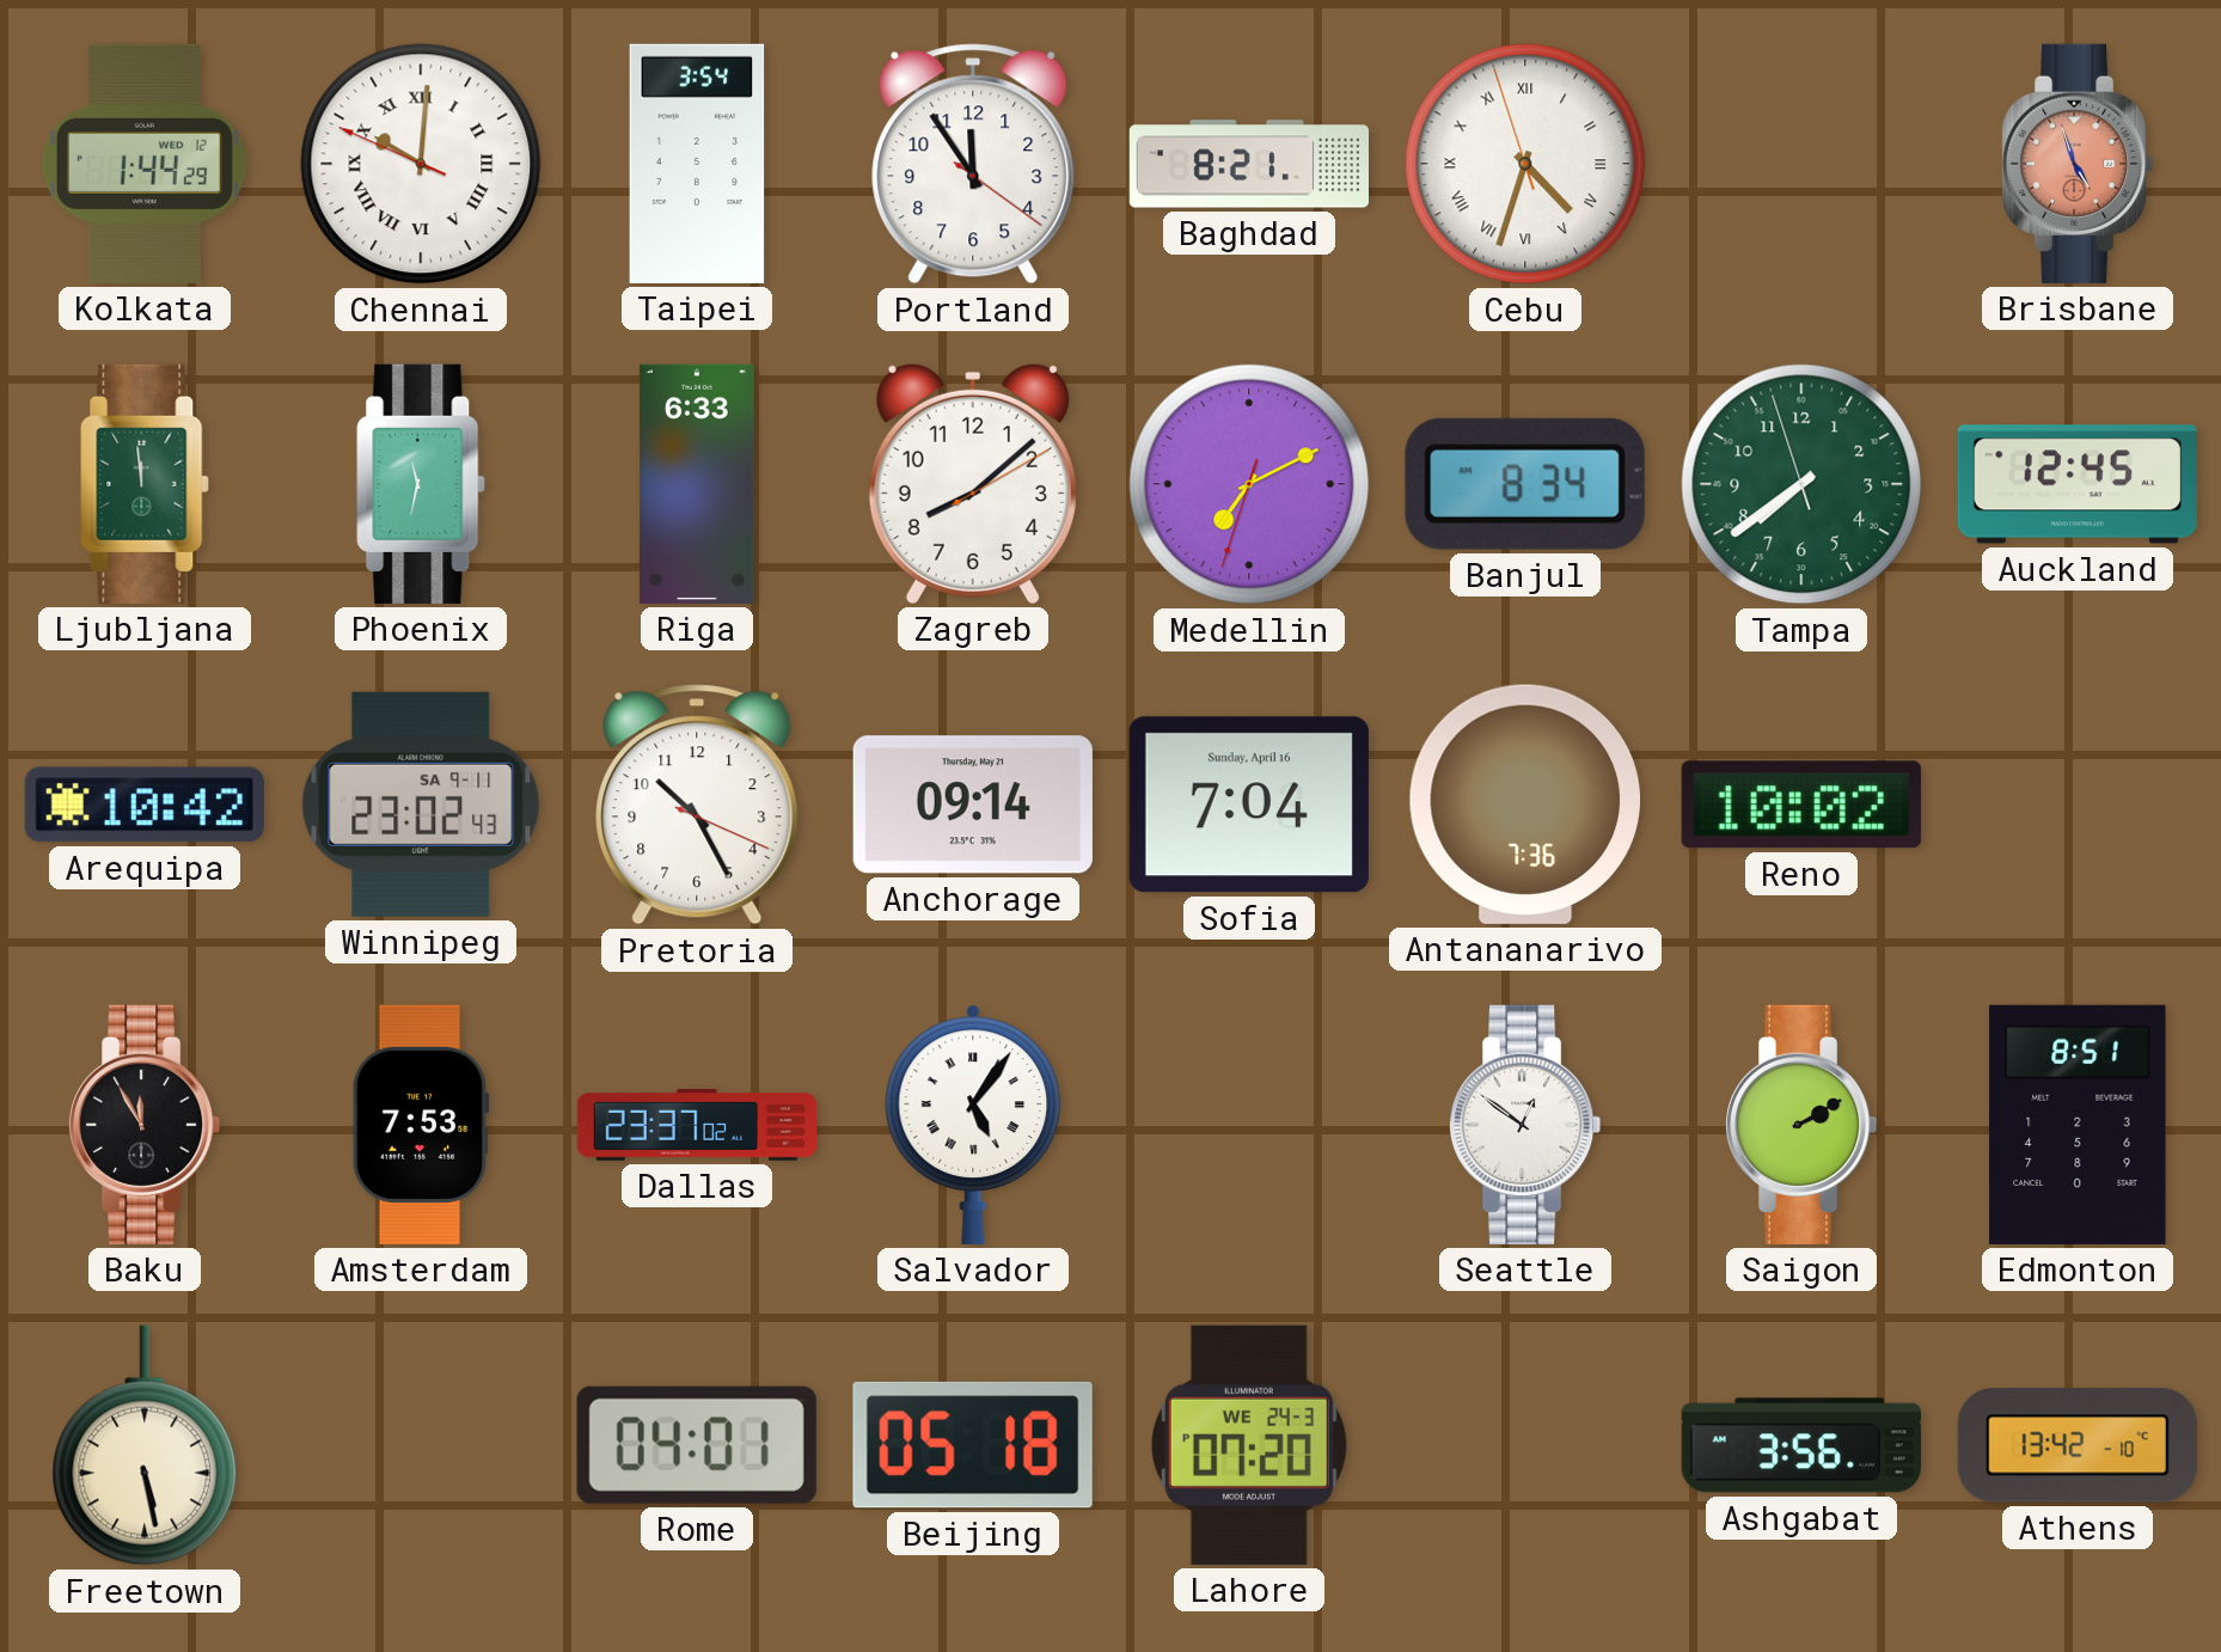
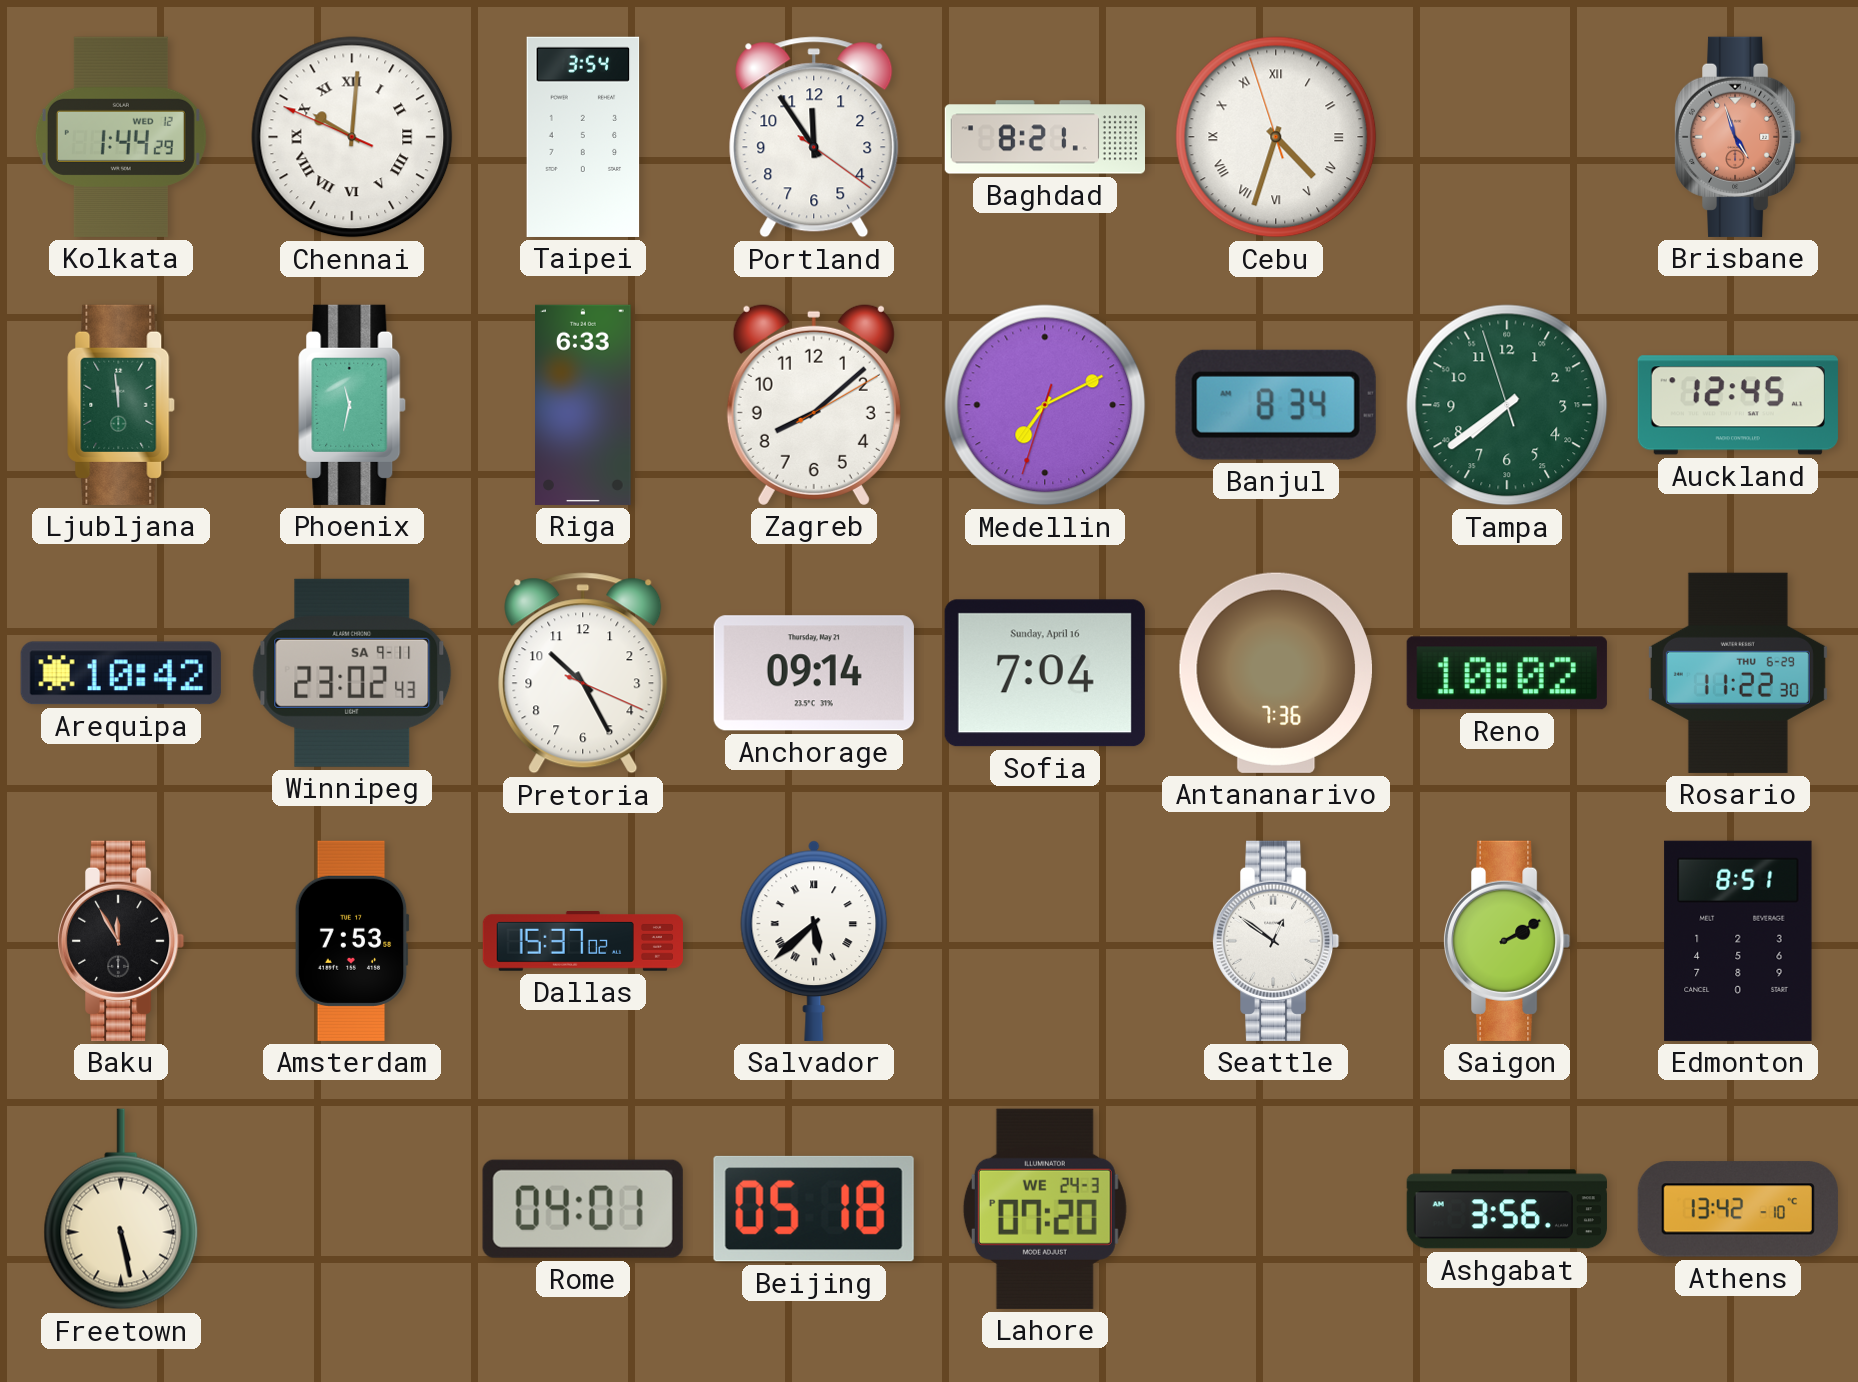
Rosario: none -> 11:22
Dallas: 23:37 -> 15:37
Salvador: 5:06 -> 5:38
